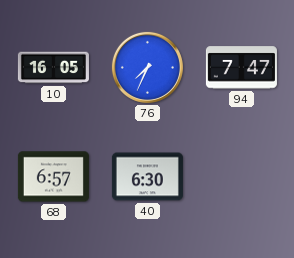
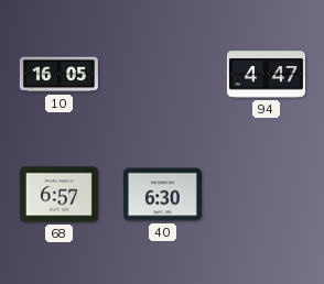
76: 7:34 -> none
94: 7:47 -> 4:47
